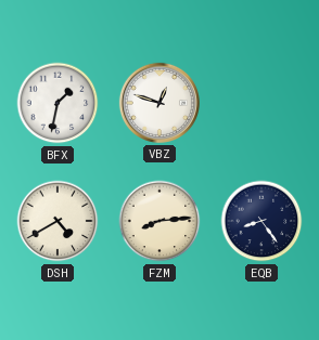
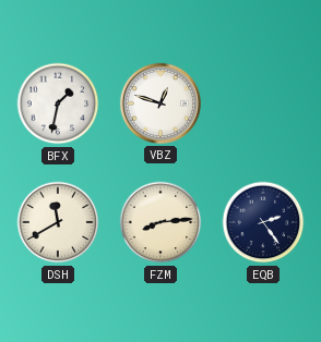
DSH: 4:40 -> 11:40
EQB: 8:24 -> 2:24
